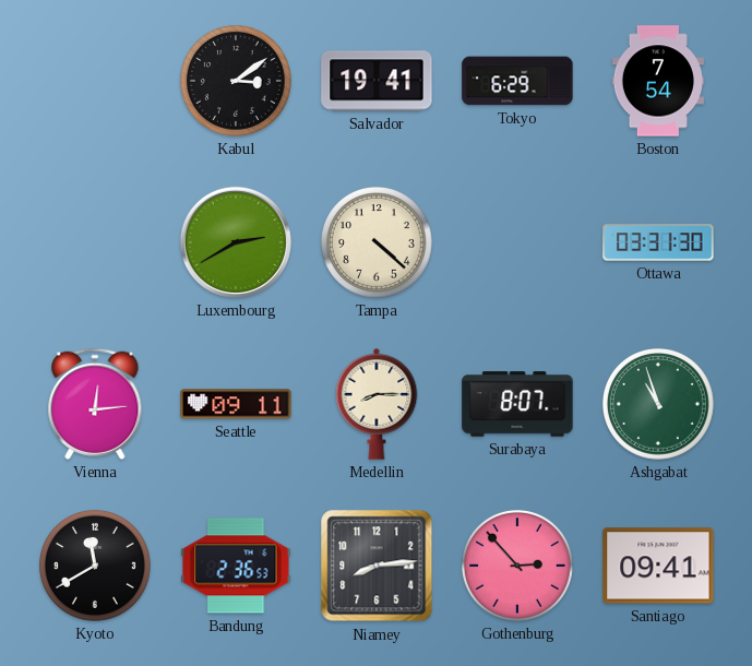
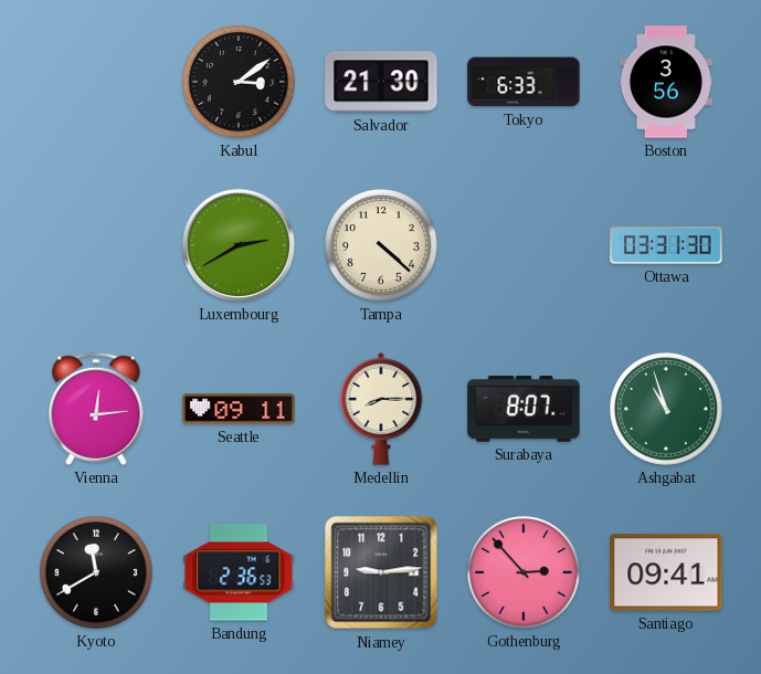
Salvador: 19:41 -> 21:30
Tokyo: 6:29 -> 6:33
Boston: 7:54 -> 3:56
Niamey: 8:14 -> 9:14
